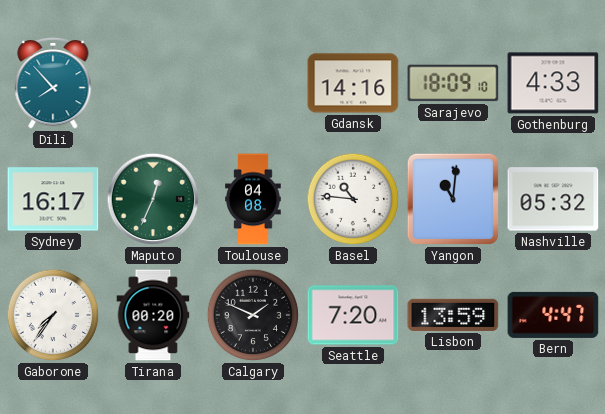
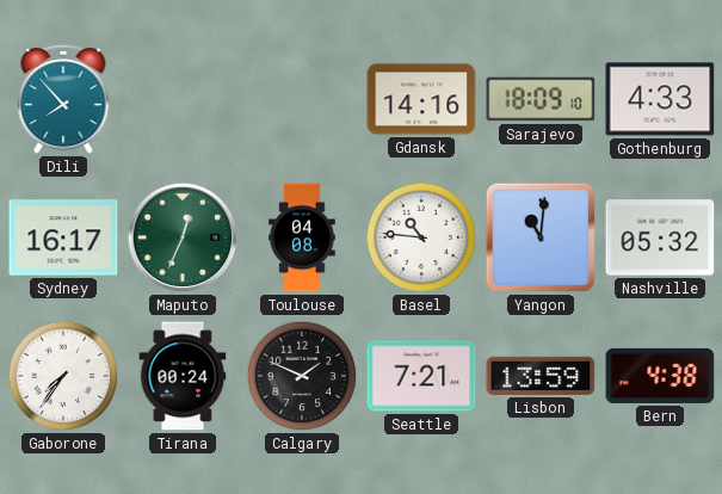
Tirana: 00:20 -> 00:24
Seattle: 7:20 -> 7:21
Bern: 4:47 -> 4:38
